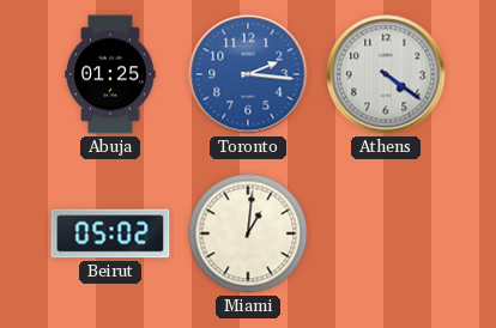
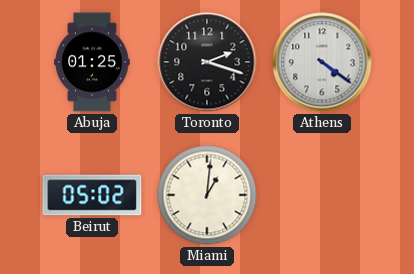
Toronto: 2:16 -> 2:18
Toronto dial: blue -> black
